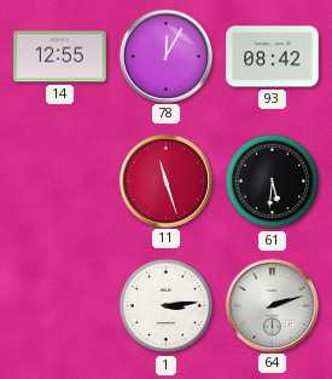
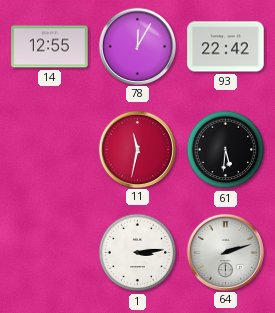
93: 08:42 -> 22:42
11: 11:27 -> 11:32
